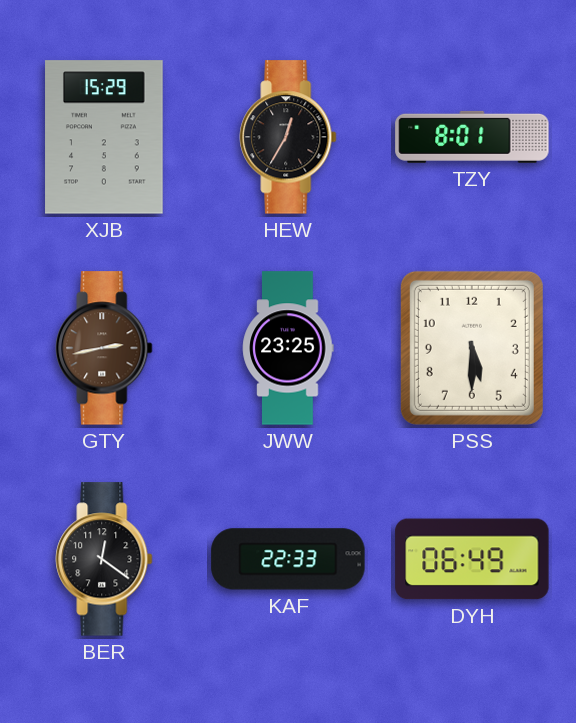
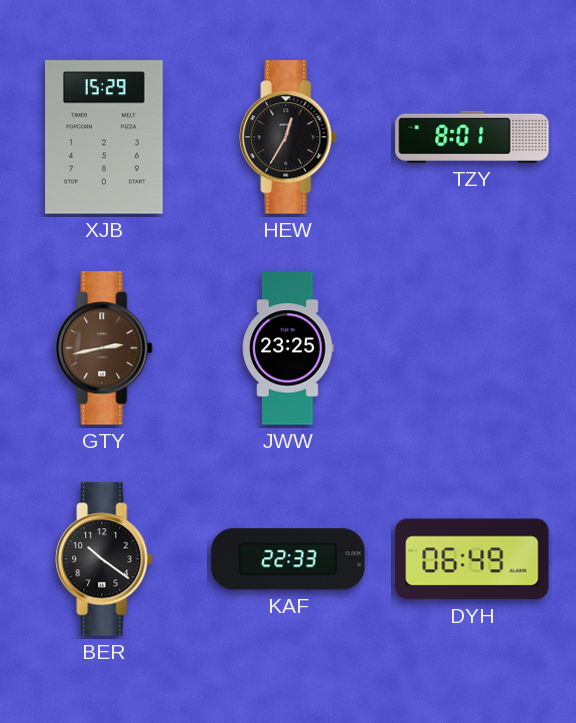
PSS: 5:30 -> none
BER: 12:21 -> 10:21
